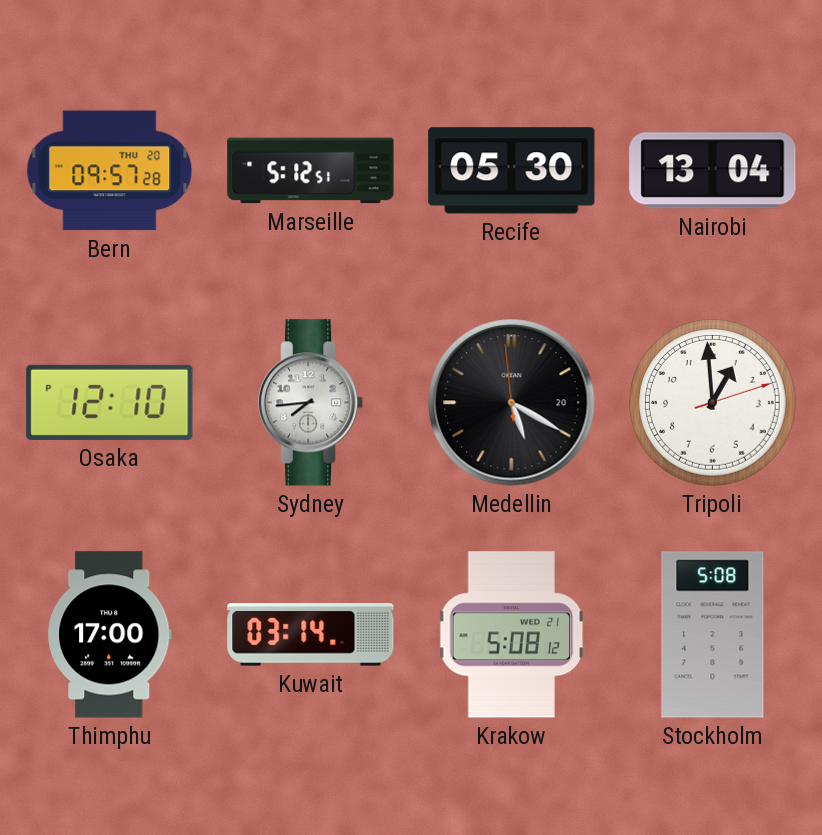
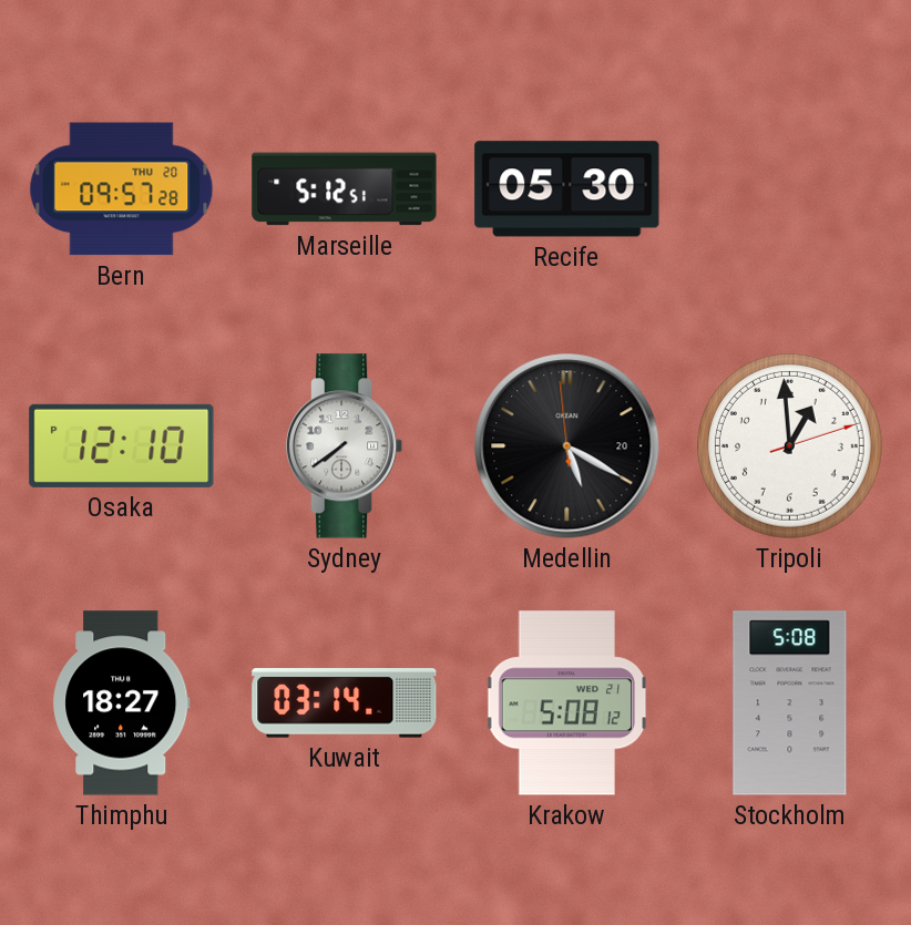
Nairobi: 13:04 -> none
Sydney: 7:44 -> 7:39
Thimphu: 17:00 -> 18:27
